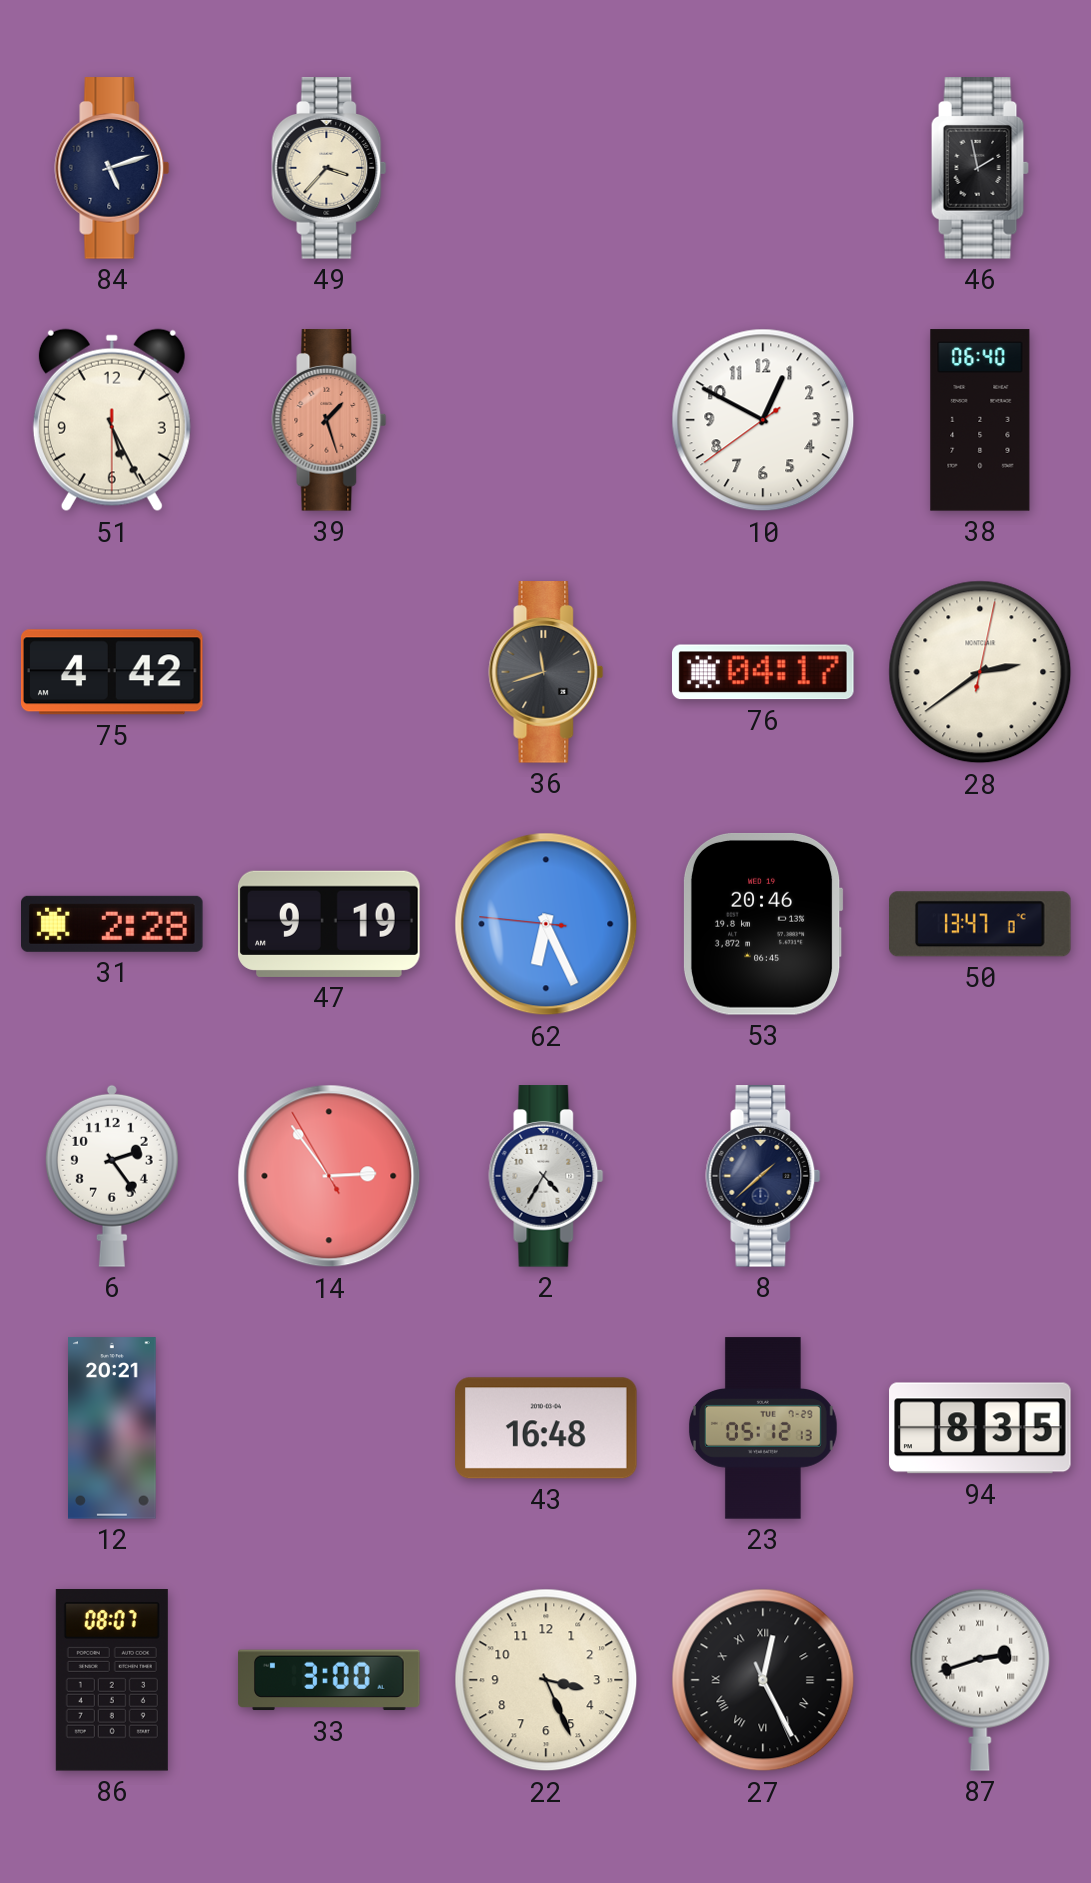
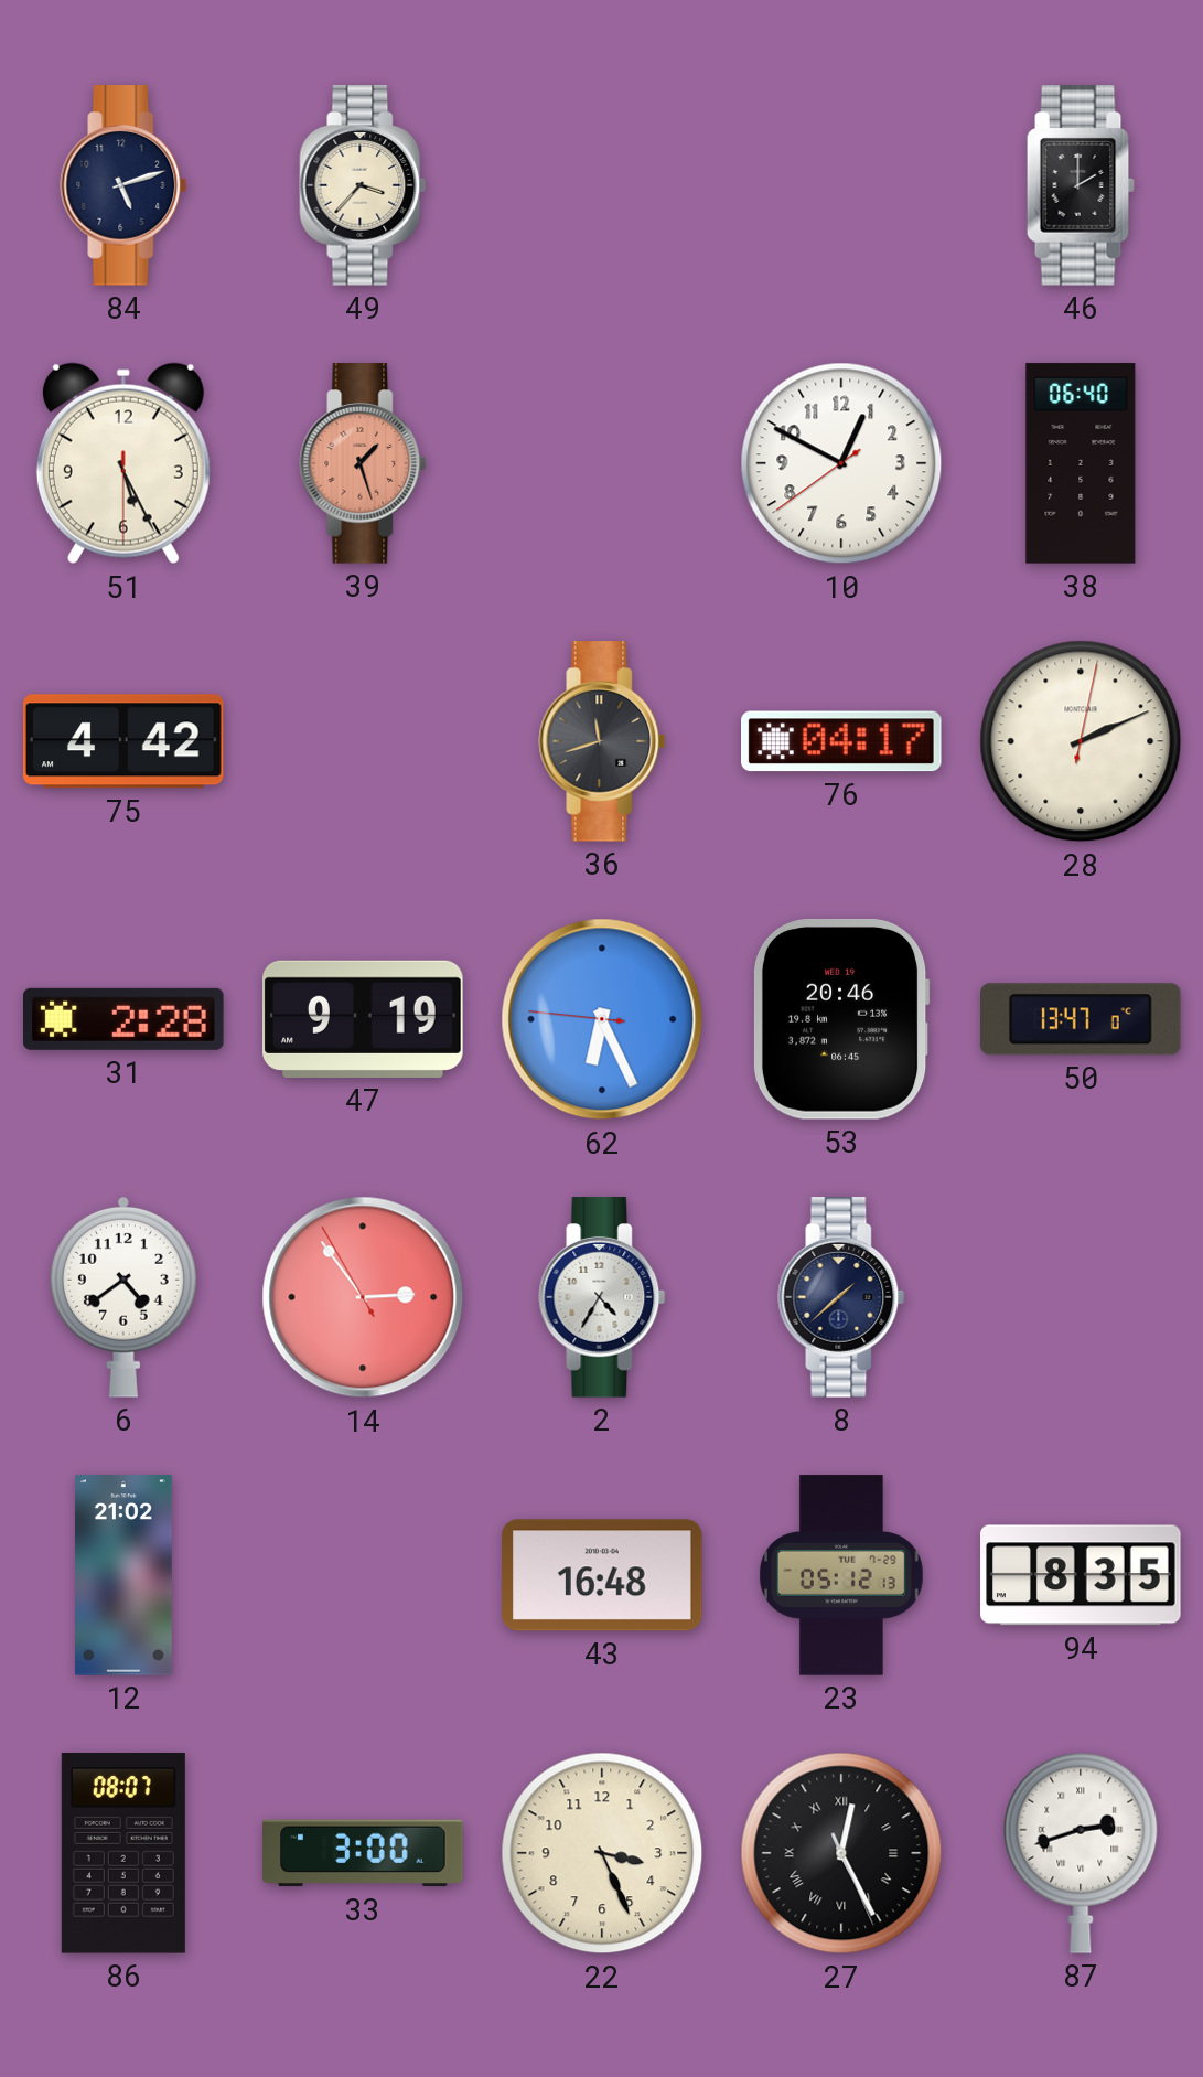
46: 1:58 -> 2:00
28: 2:39 -> 2:11
6: 2:24 -> 4:39
12: 20:21 -> 21:02
